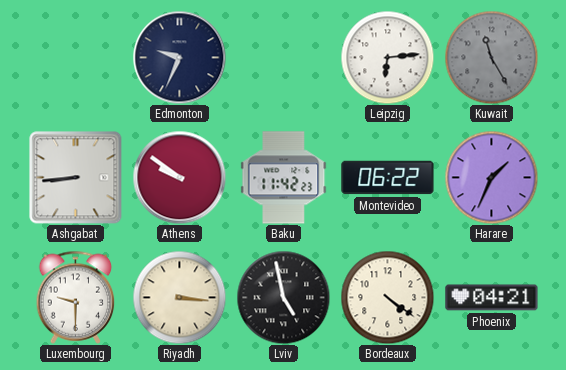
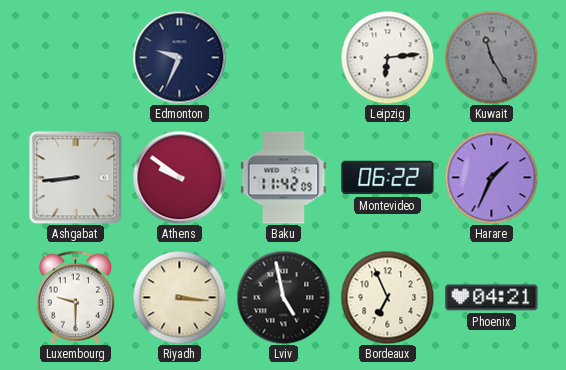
Baku: 11:42:23 -> 11:42:09
Bordeaux: 4:21 -> 6:56
